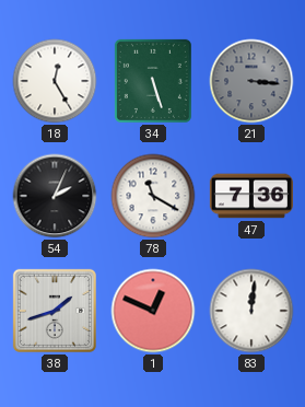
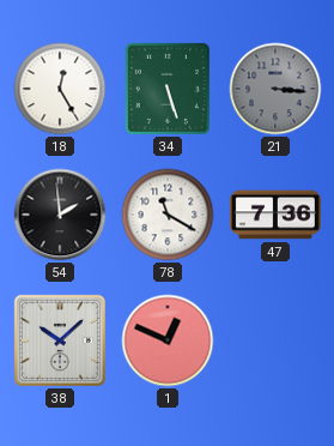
54: 2:04 -> 1:59
38: 1:42 -> 10:08
83: 12:01 -> none
